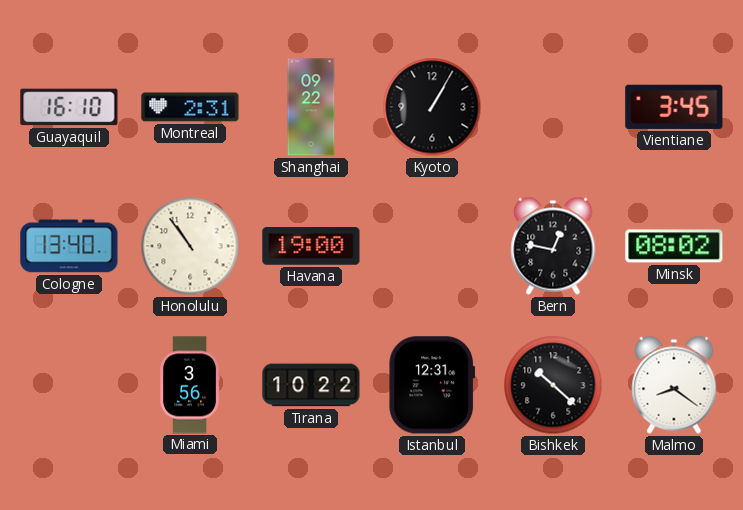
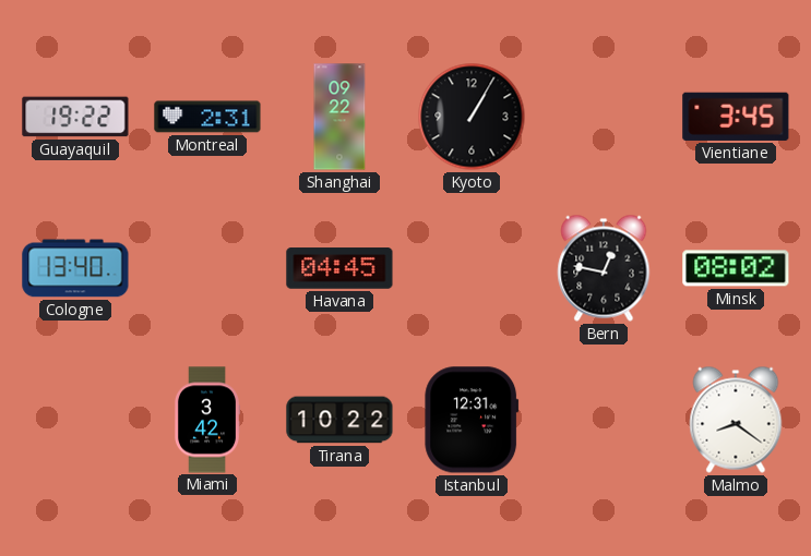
Guayaquil: 16:10 -> 19:22
Honolulu: 10:54 -> none
Havana: 19:00 -> 04:45
Miami: 3:56 -> 3:42
Bishkek: 10:22 -> none
